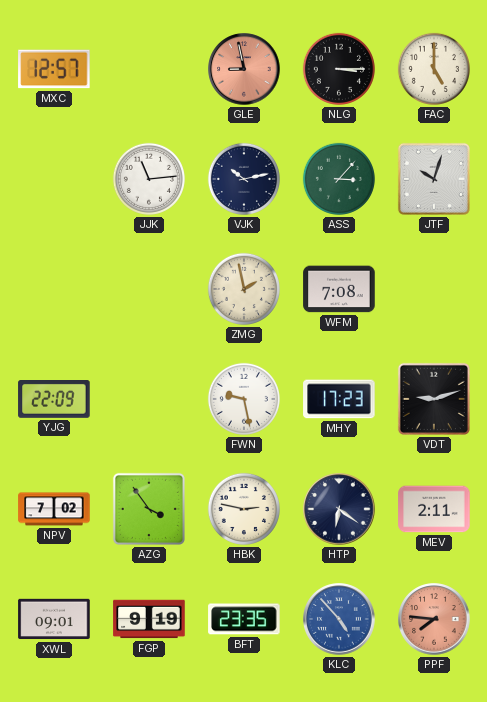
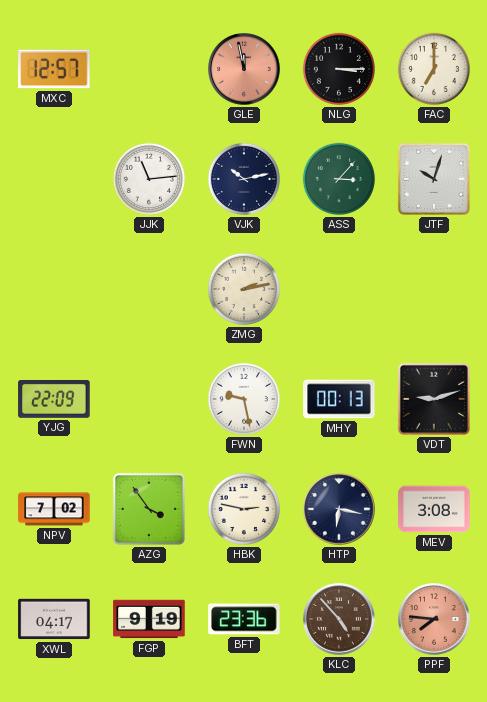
GLE: 8:58 -> 11:58
FAC: 5:00 -> 7:00
ZMG: 1:58 -> 2:13
WFM: 7:08 -> none
MHY: 17:23 -> 00:13
HTP: 6:21 -> 6:17
MEV: 2:11 -> 3:08
XWL: 09:01 -> 04:17
BFT: 23:35 -> 23:36
KLC dial: blue -> brown
